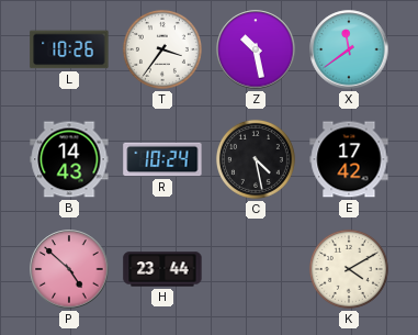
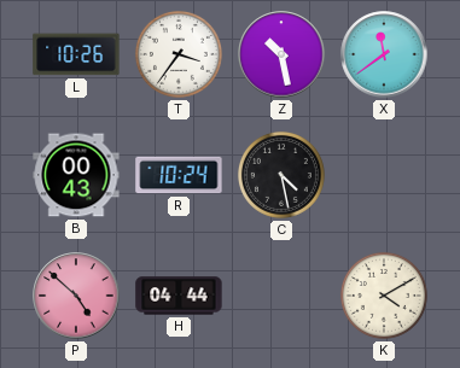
B: 14:43 -> 00:43
E: 17:42 -> none
H: 23:44 -> 04:44
